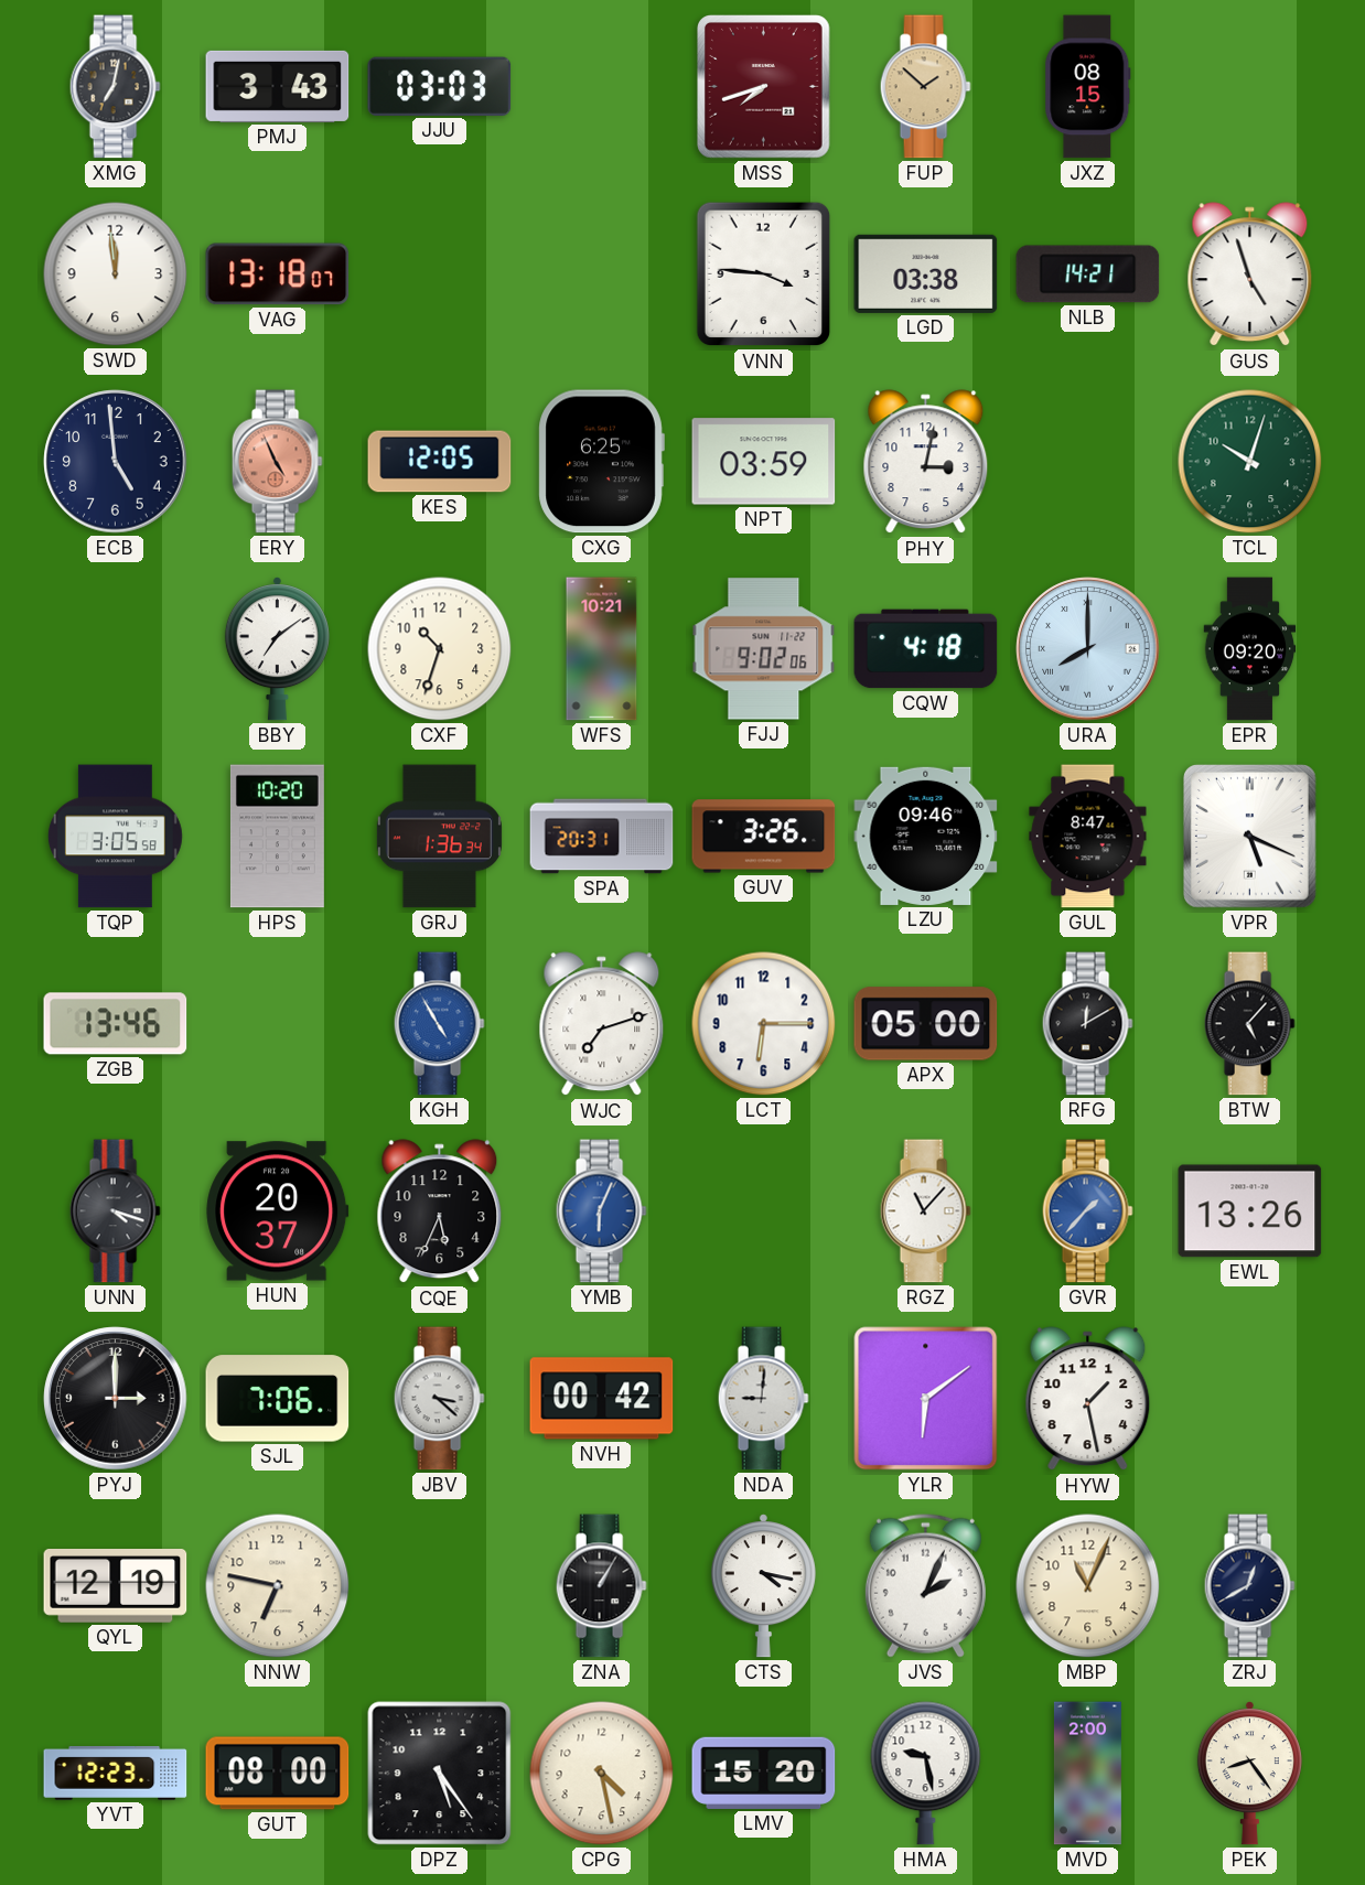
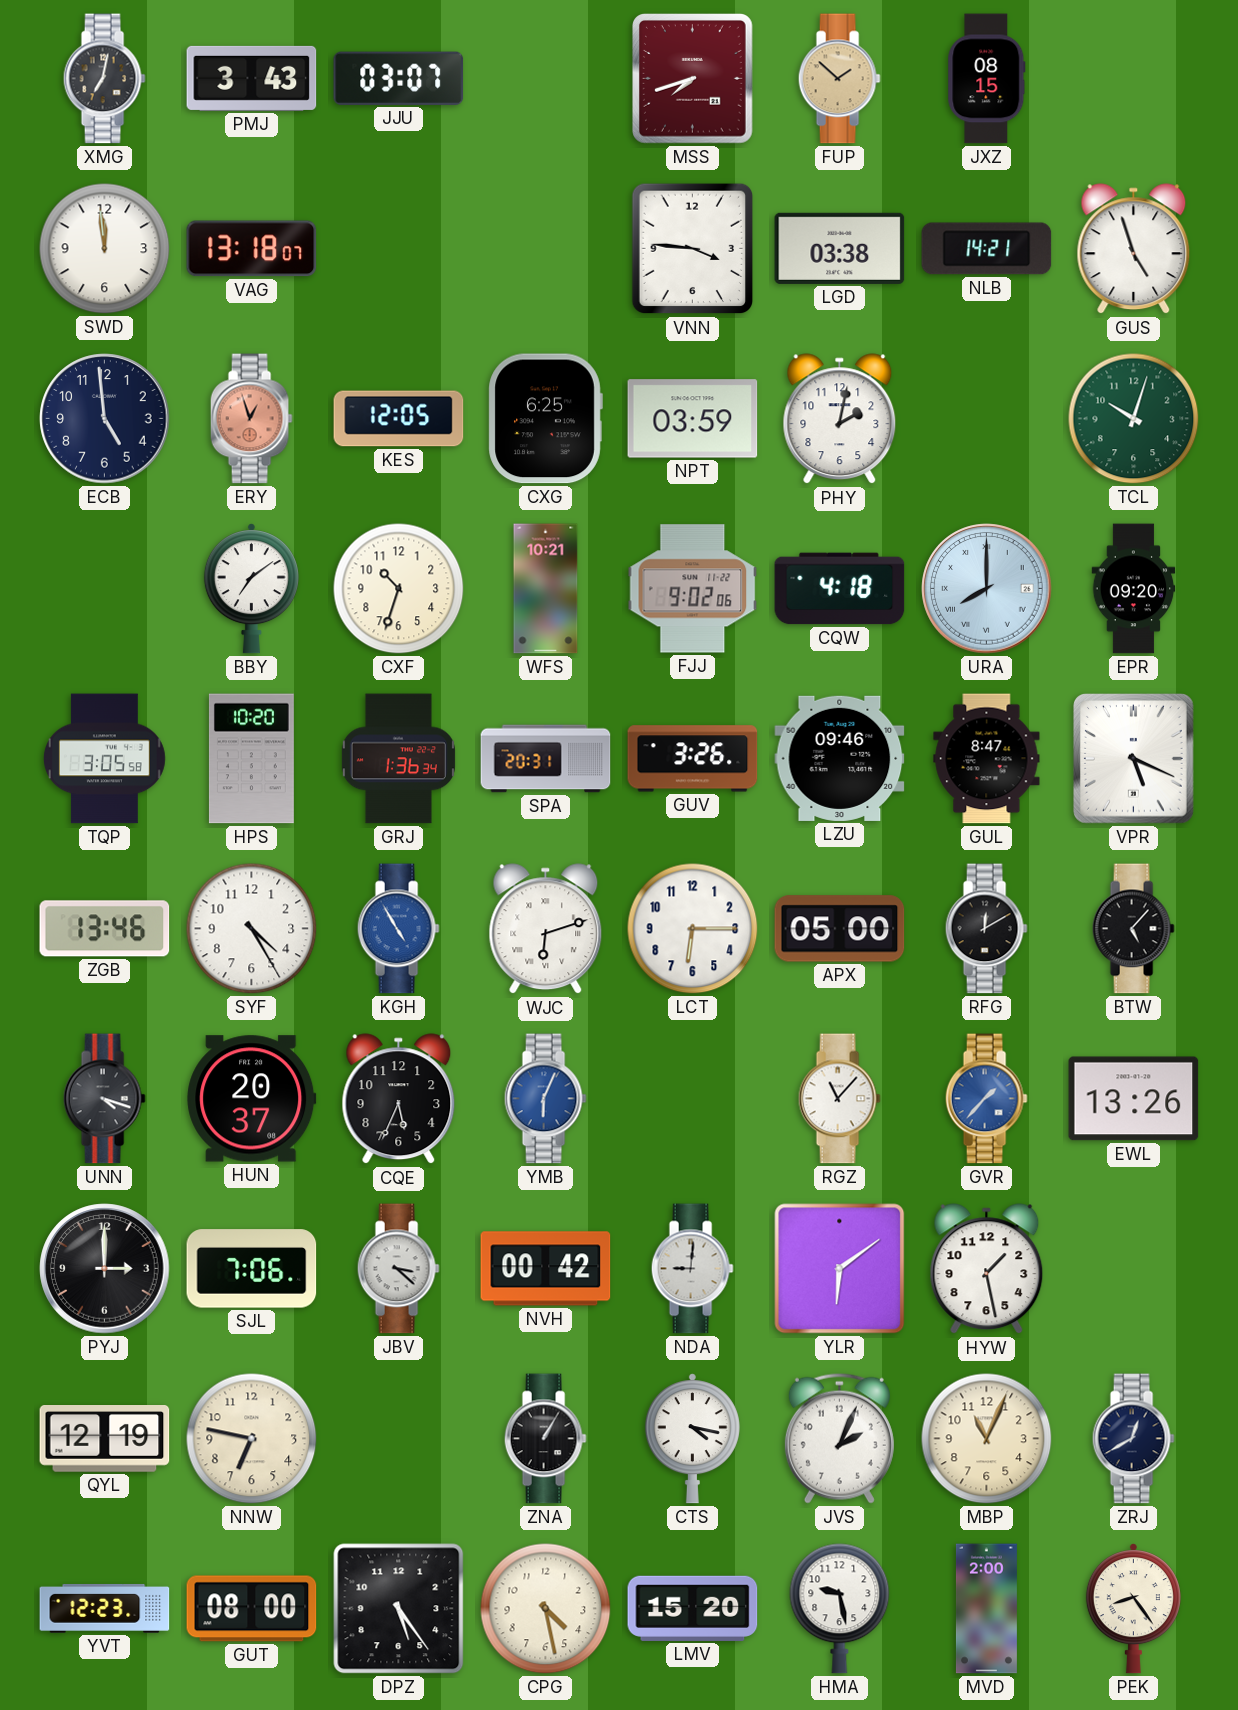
JJU: 03:03 -> 03:07
ERY: 4:56 -> 12:57
PHY: 3:02 -> 2:02
SYF: none -> 4:25
WJC: 7:12 -> 6:12
